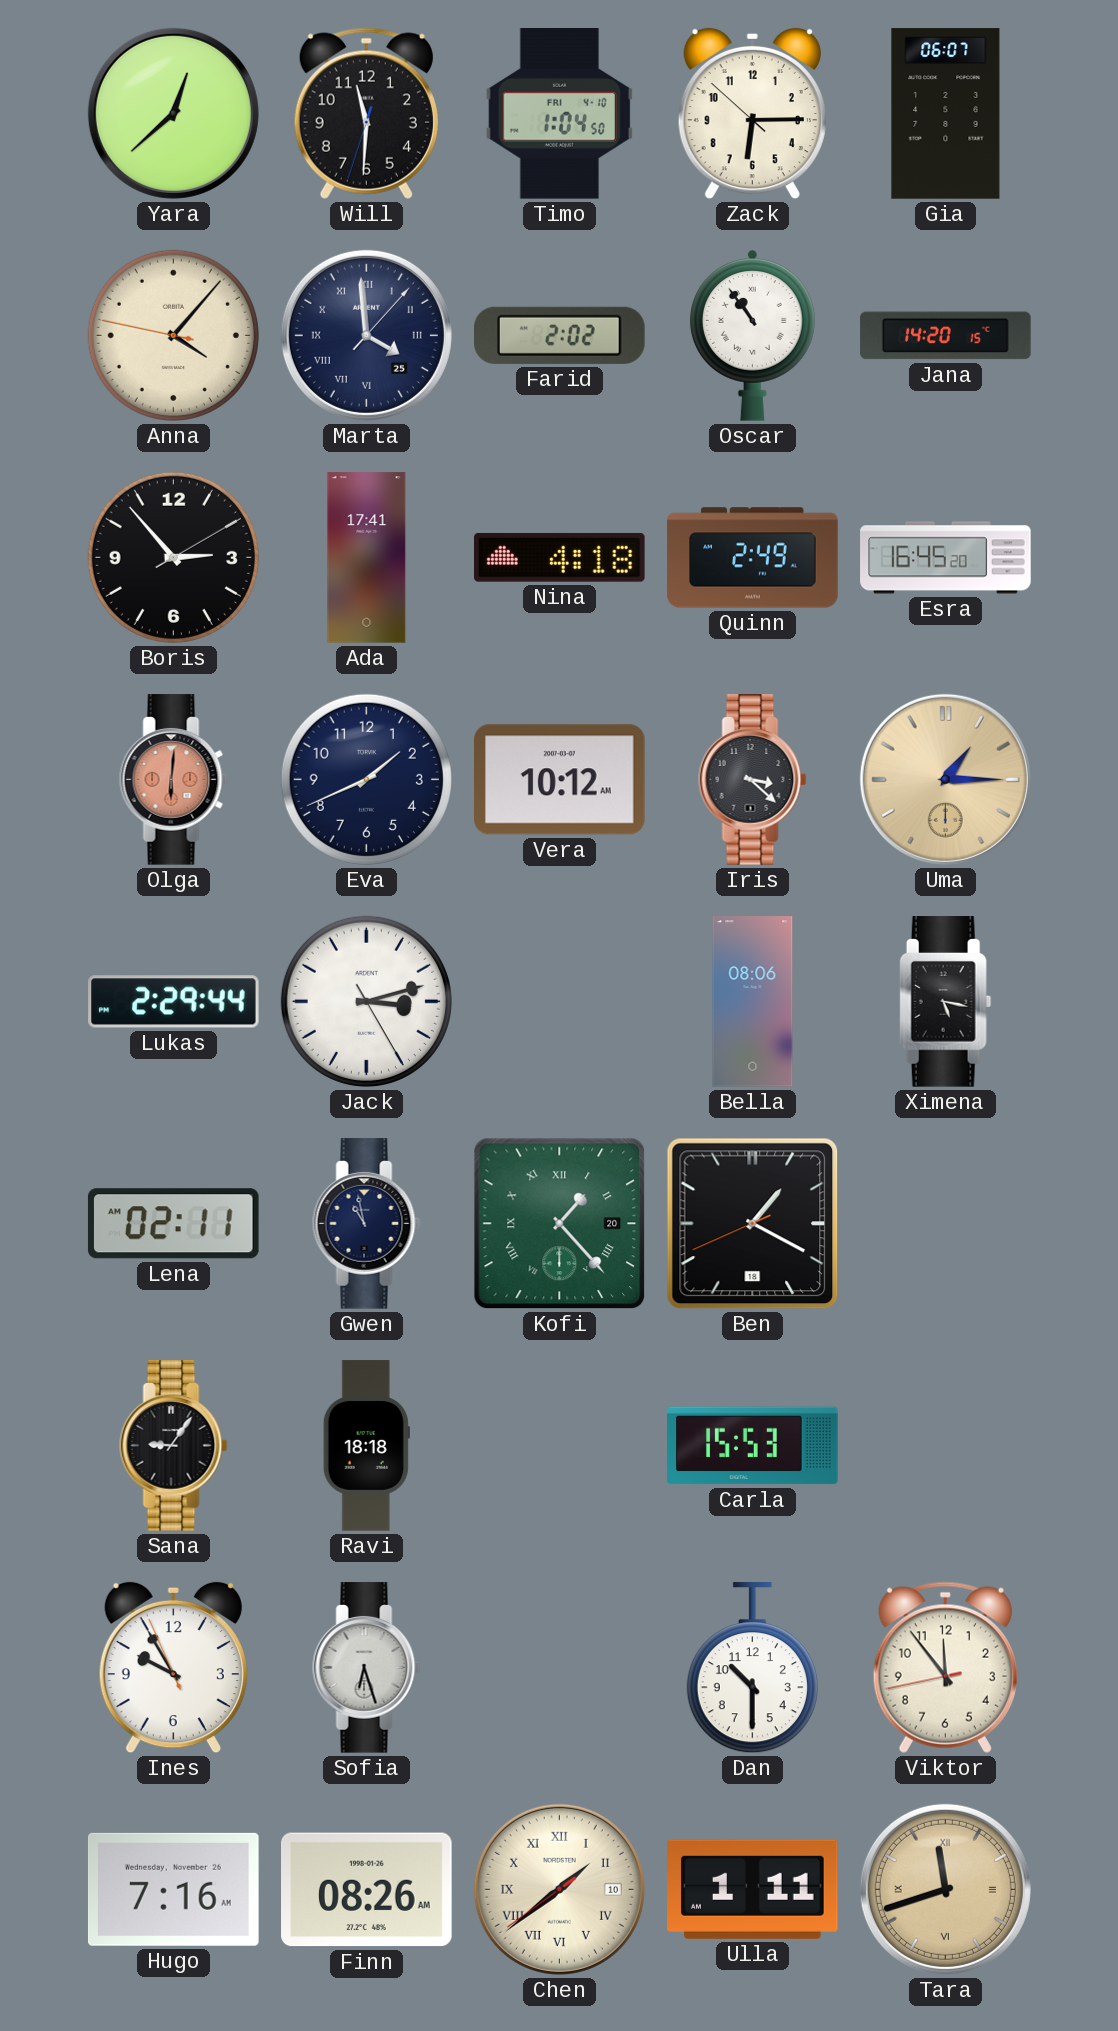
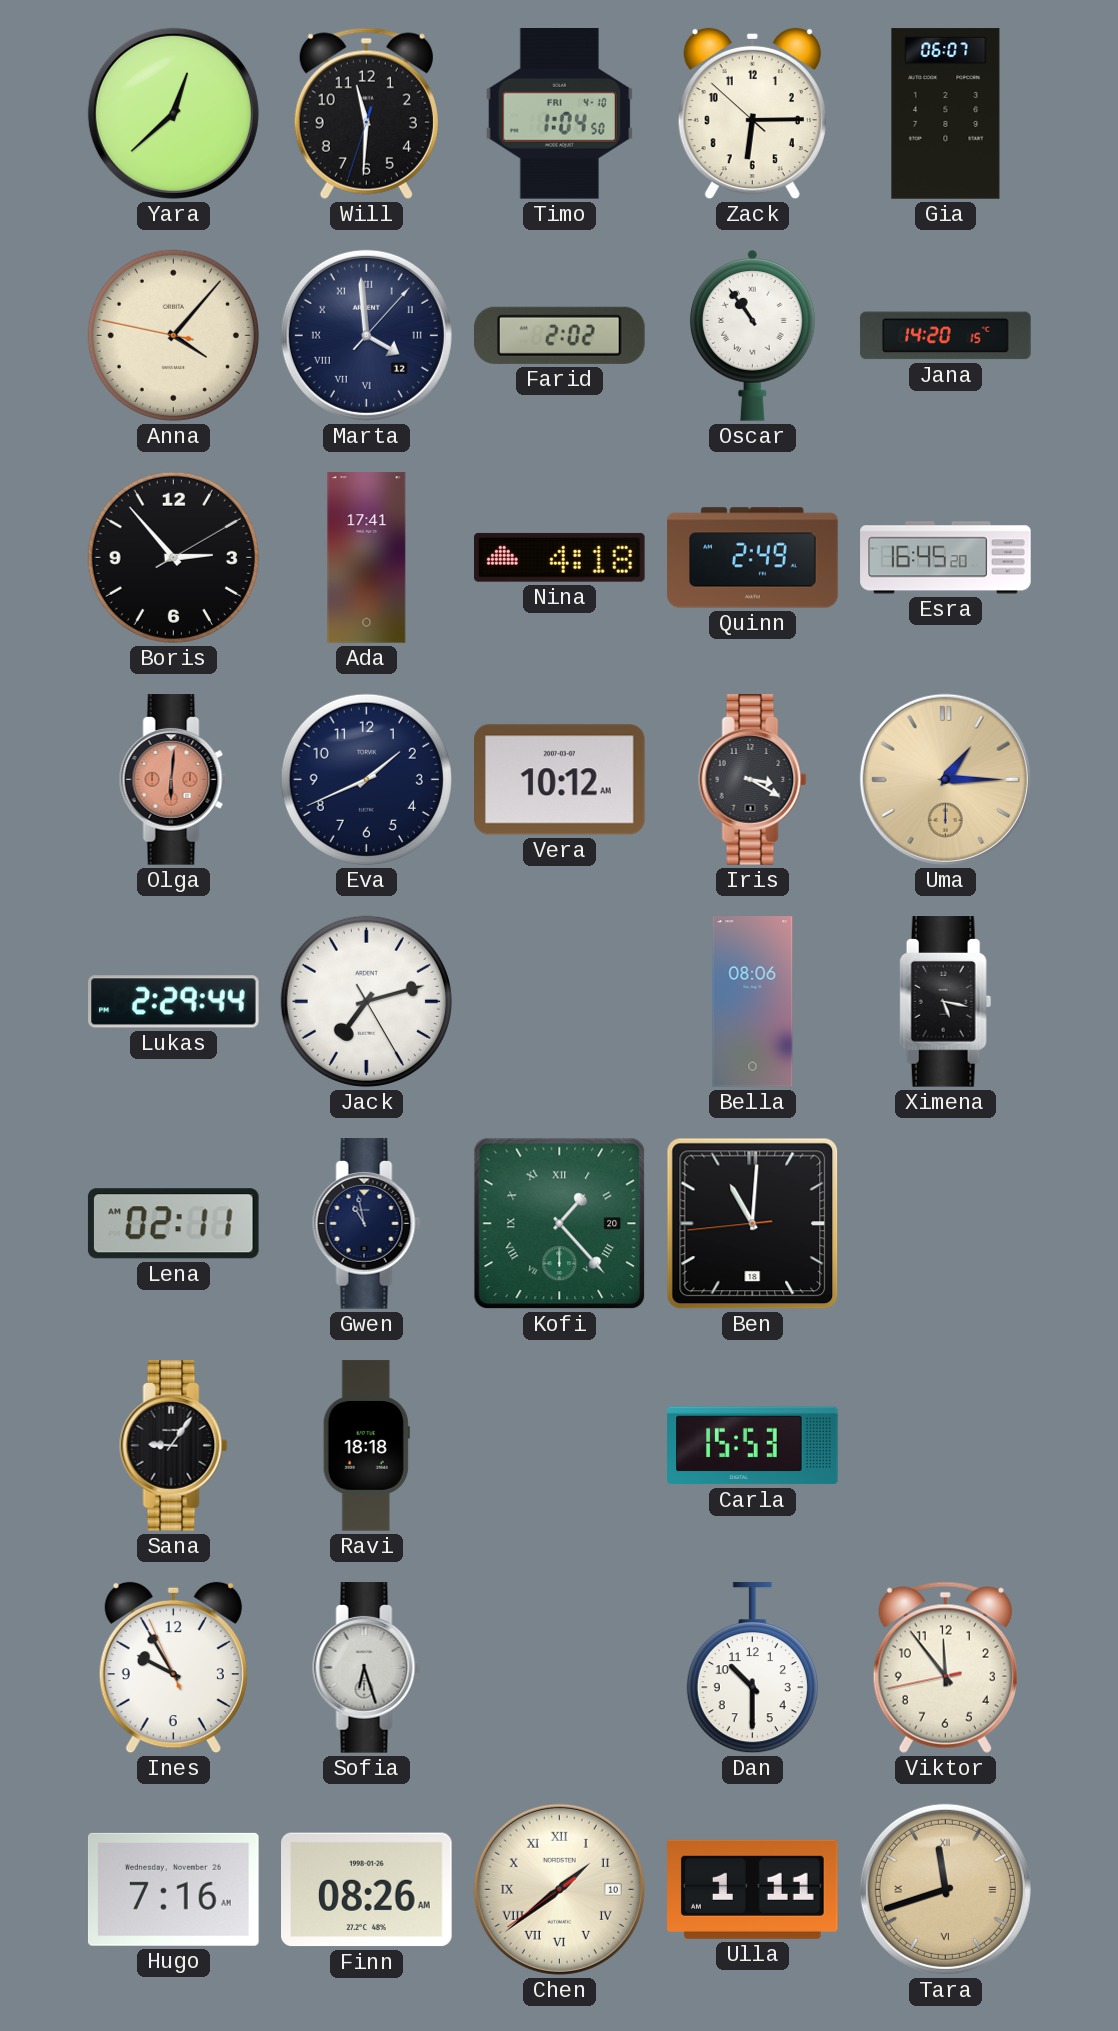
Marta date: 25 -> 12
Iris: 3:22 -> 3:20
Jack: 3:12 -> 7:12
Ben: 1:19 -> 11:00
